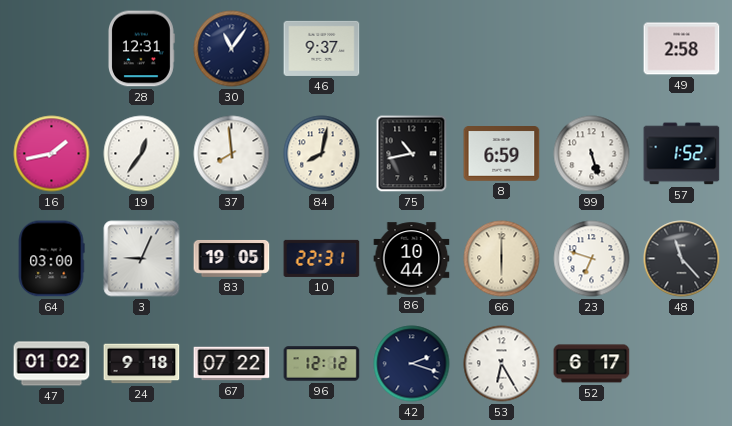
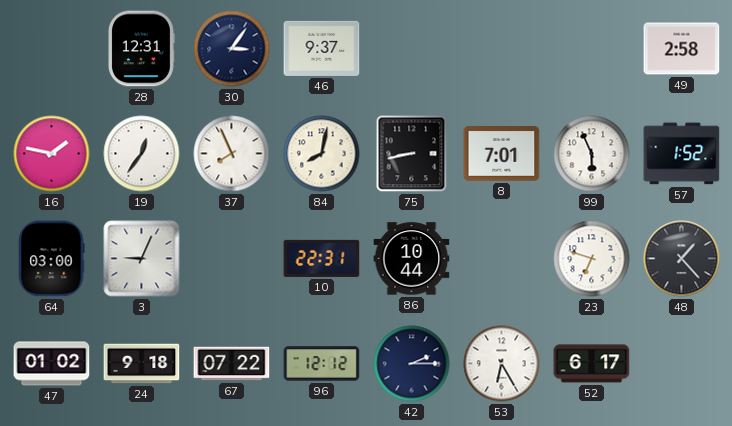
30: 11:06 -> 3:06
16: 1:43 -> 1:47
37: 7:59 -> 7:56
75: 10:43 -> 8:43
8: 6:59 -> 7:01
99: 5:27 -> 5:56
83: 19:05 -> none
66: 6:00 -> none
48: 11:23 -> 1:23
42: 2:18 -> 2:15
